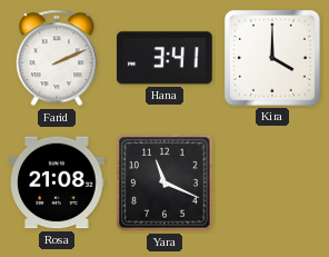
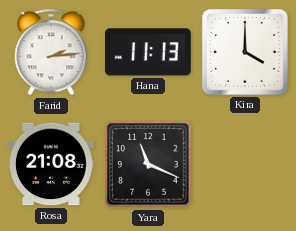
Farid: 2:11 -> 2:14
Hana: 3:41 -> 11:13
